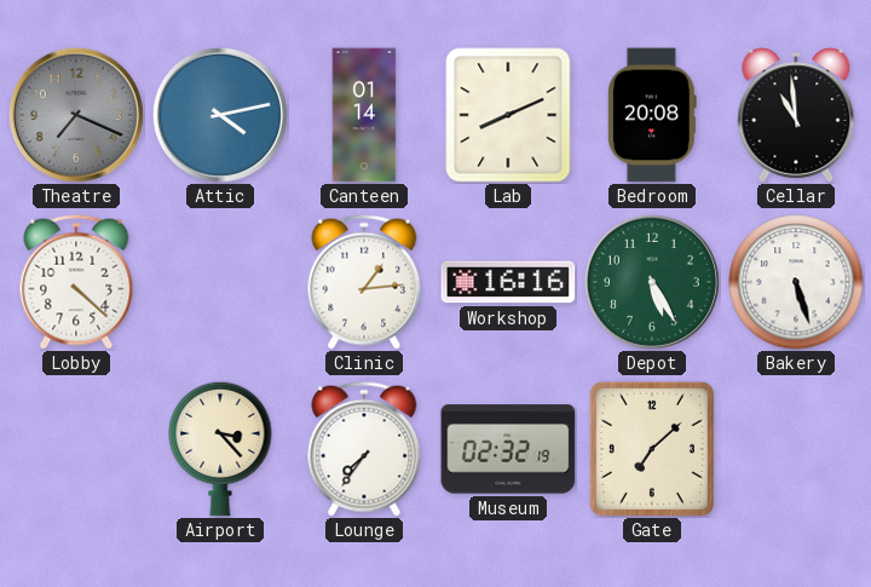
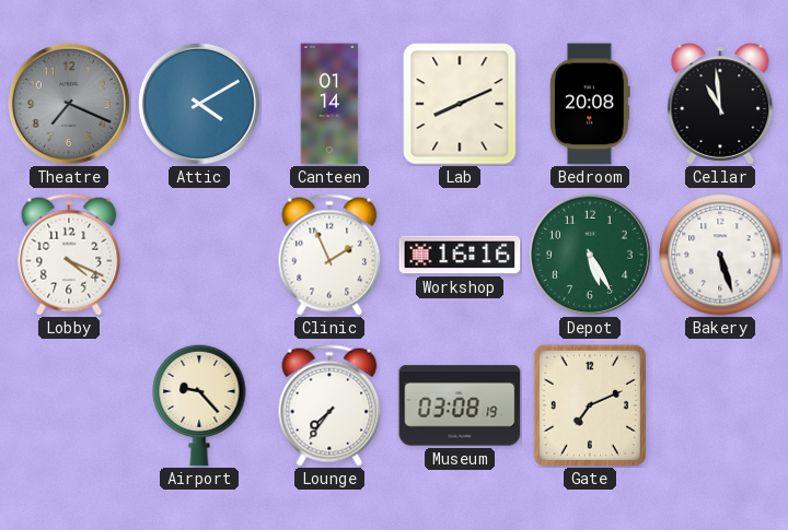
Attic: 4:13 -> 4:10
Lobby: 4:22 -> 4:19
Clinic: 1:14 -> 1:56
Airport: 3:23 -> 9:23
Museum: 02:32 -> 03:08
Gate: 7:08 -> 7:11
